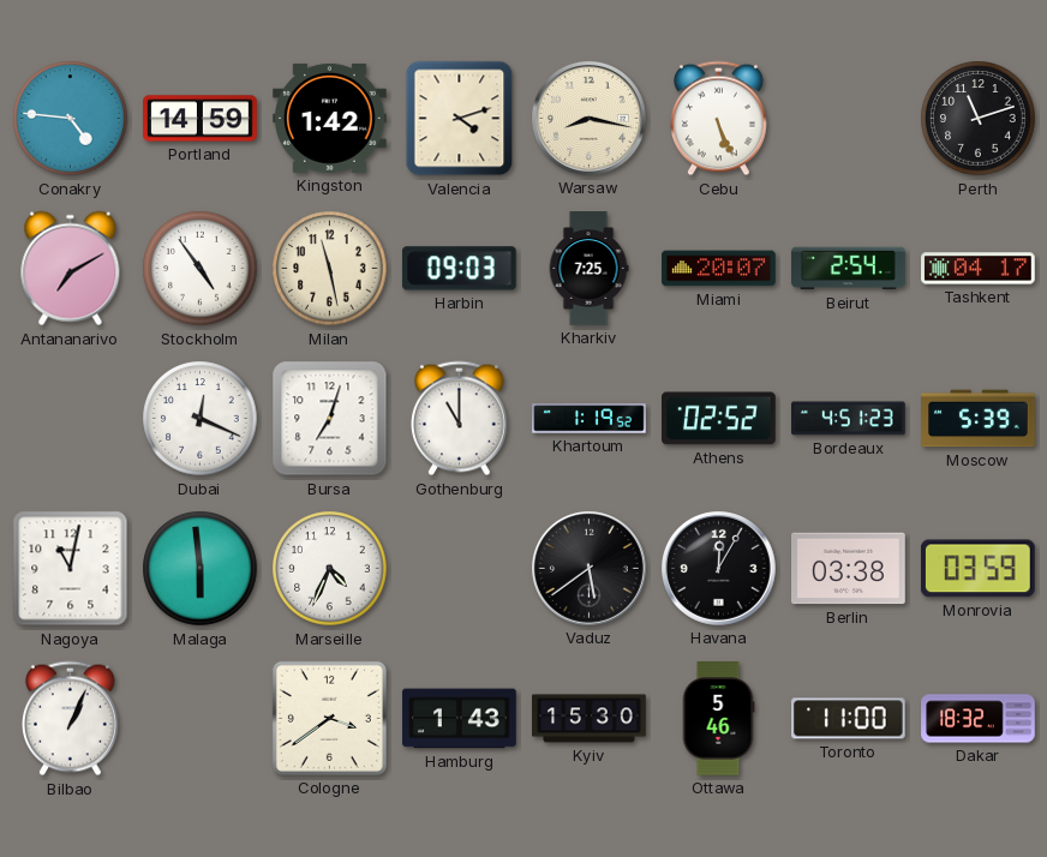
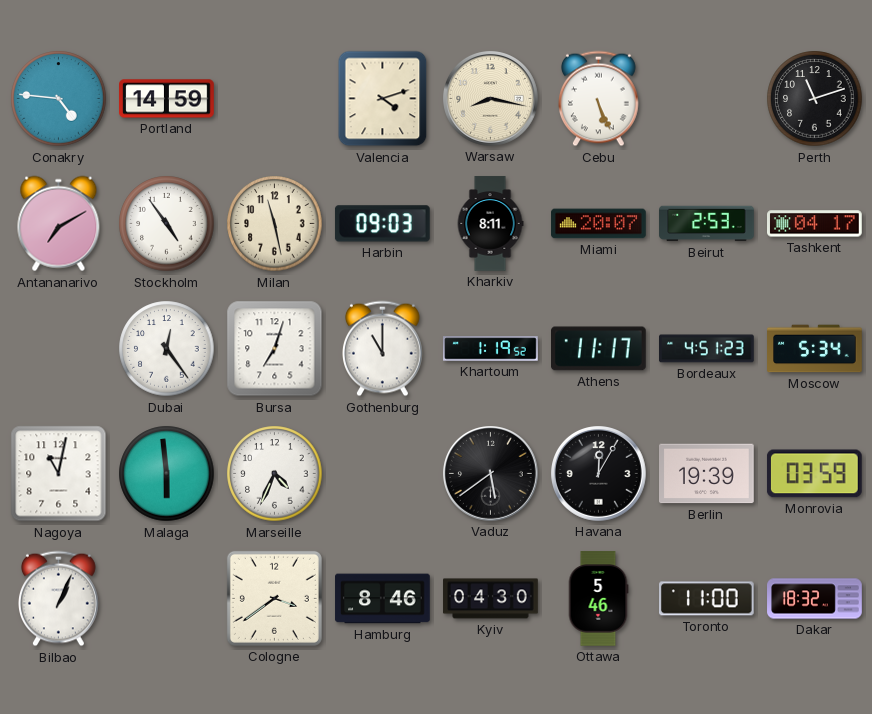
Kingston: 1:42 -> none
Kharkiv: 7:25 -> 8:11
Beirut: 2:54 -> 2:53
Dubai: 12:19 -> 12:24
Athens: 02:52 -> 11:17
Moscow: 5:39 -> 5:34
Berlin: 03:38 -> 19:39
Hamburg: 1:43 -> 8:46
Kyiv: 15:30 -> 04:30
